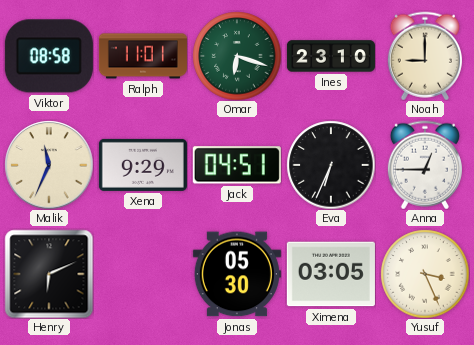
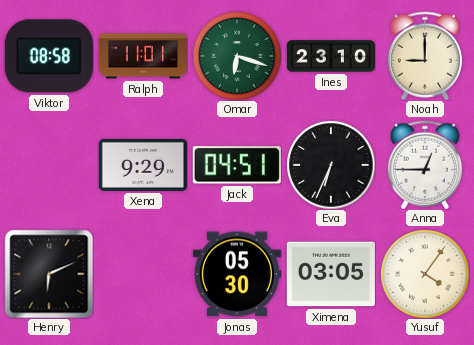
Malik: 11:34 -> none
Yusuf: 3:26 -> 4:06
